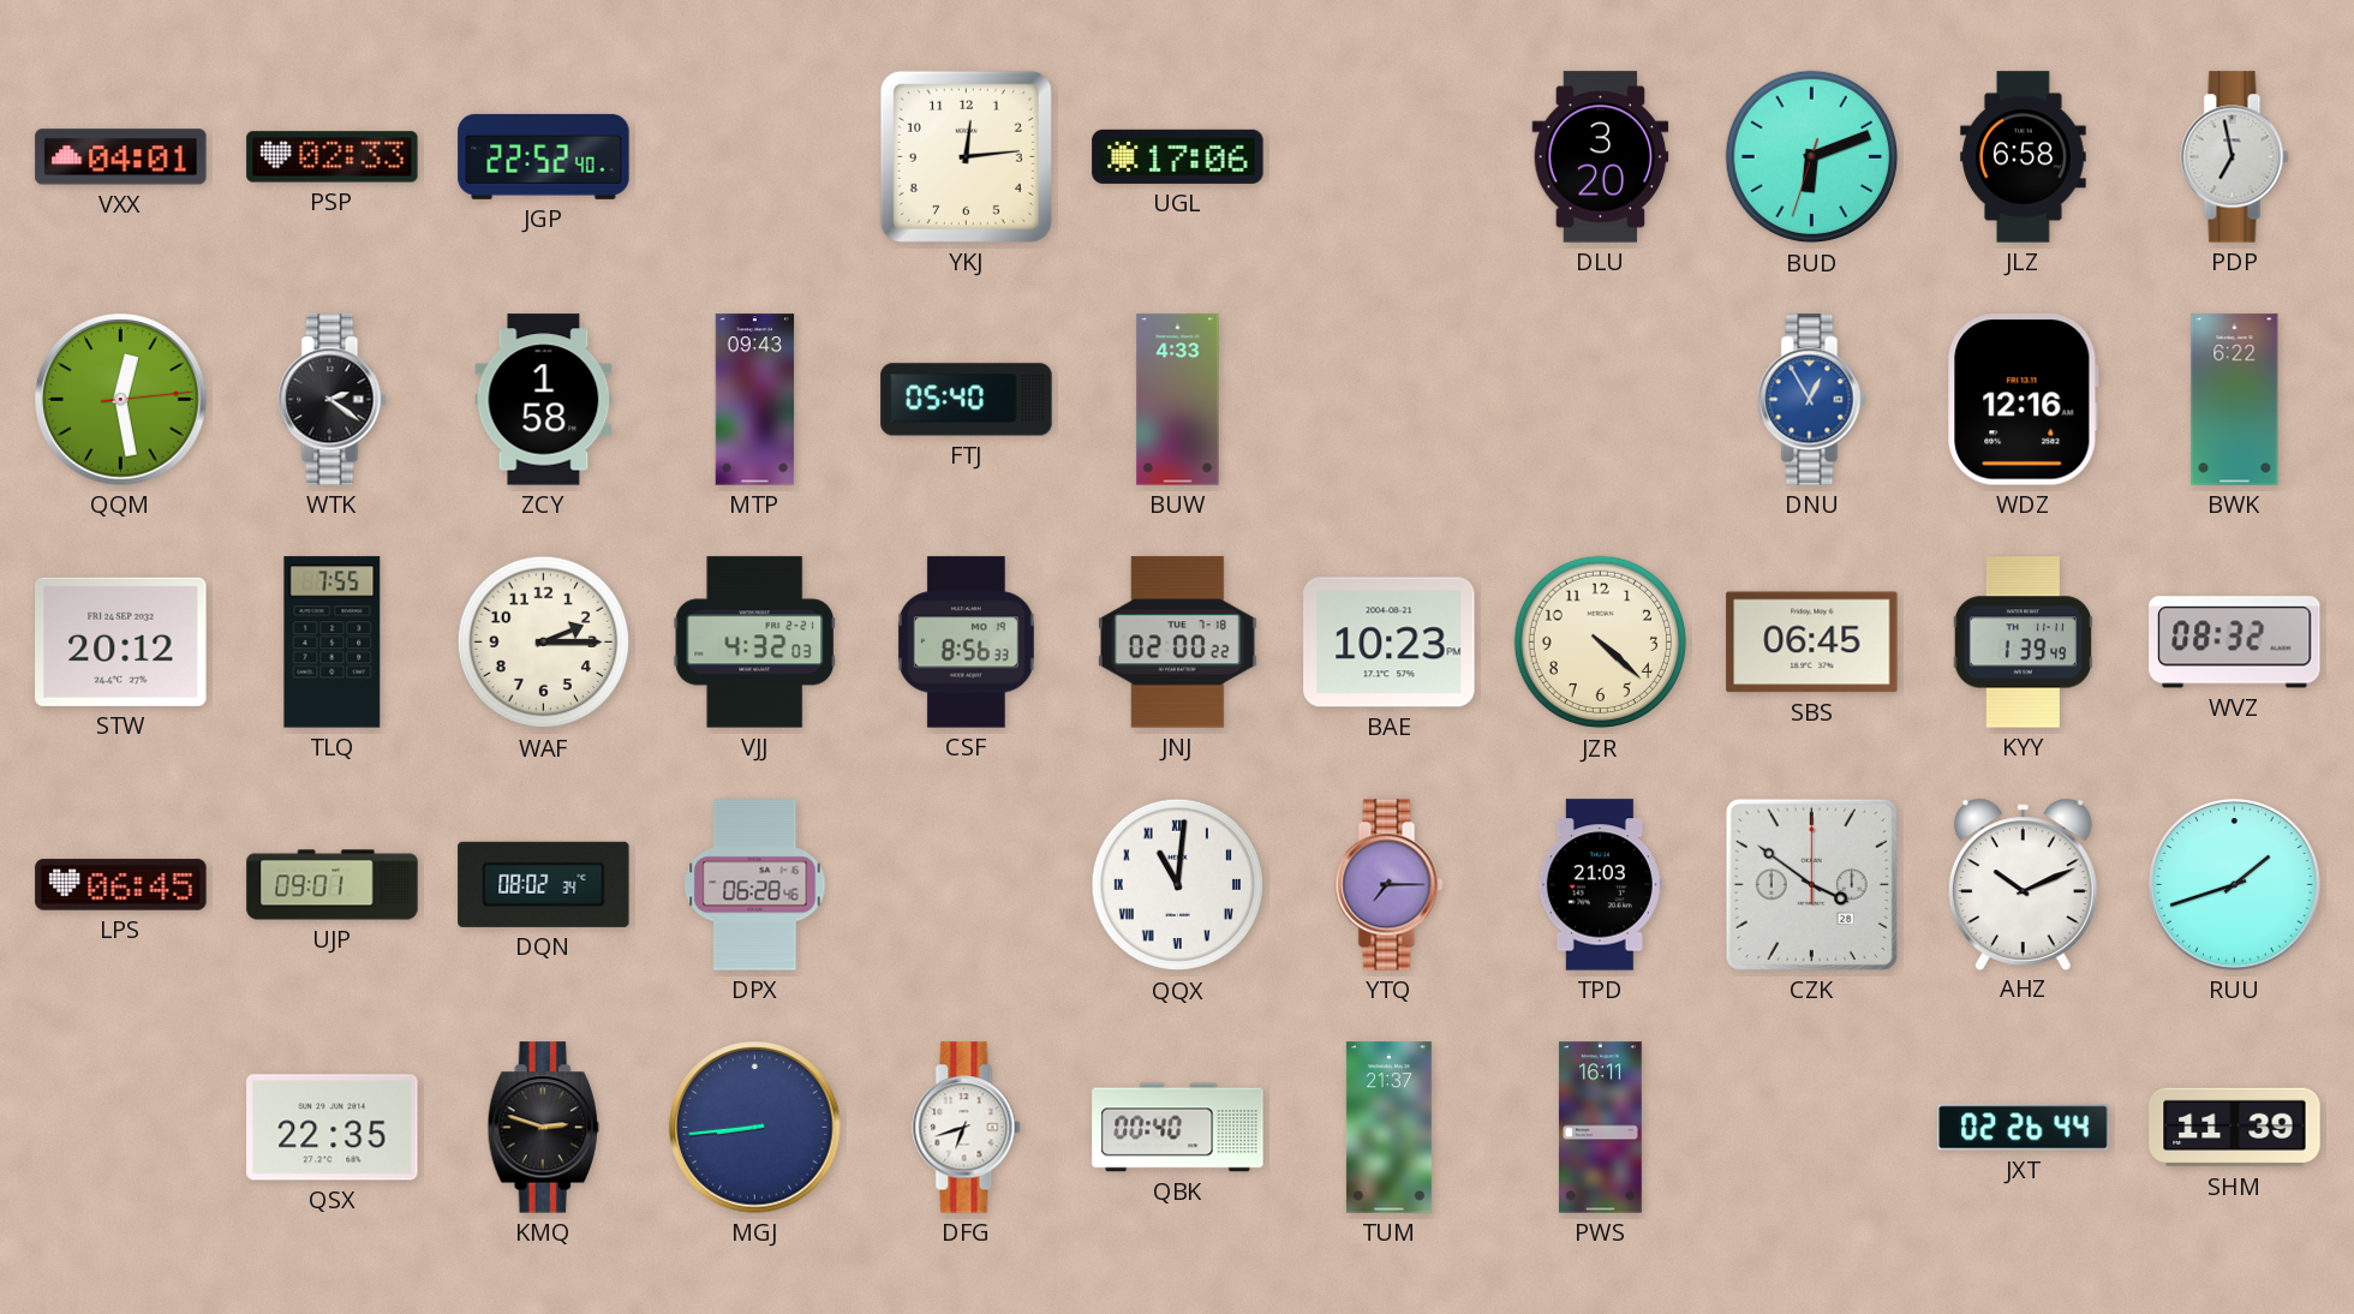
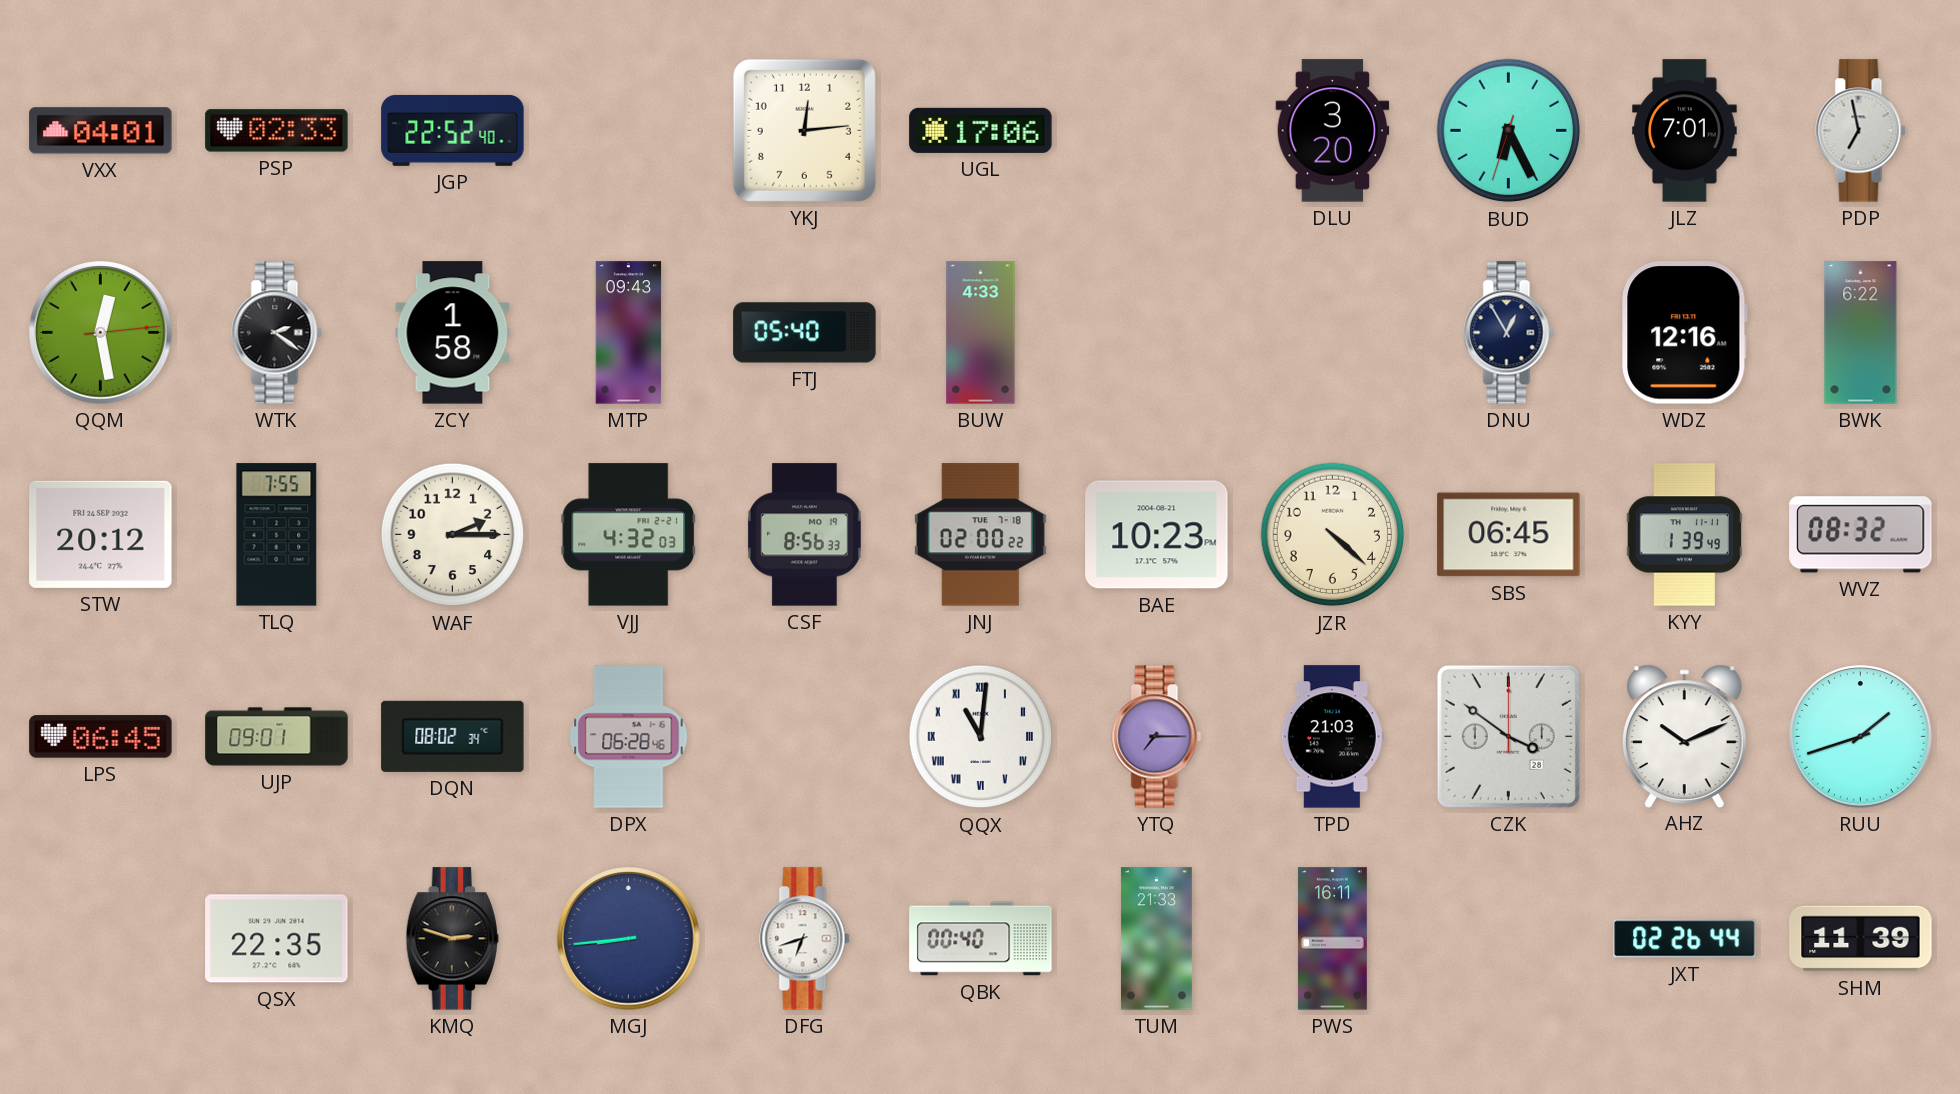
BUD: 6:11 -> 6:25
JLZ: 6:58 -> 7:01
DNU dial: blue -> navy
TUM: 21:37 -> 21:33
